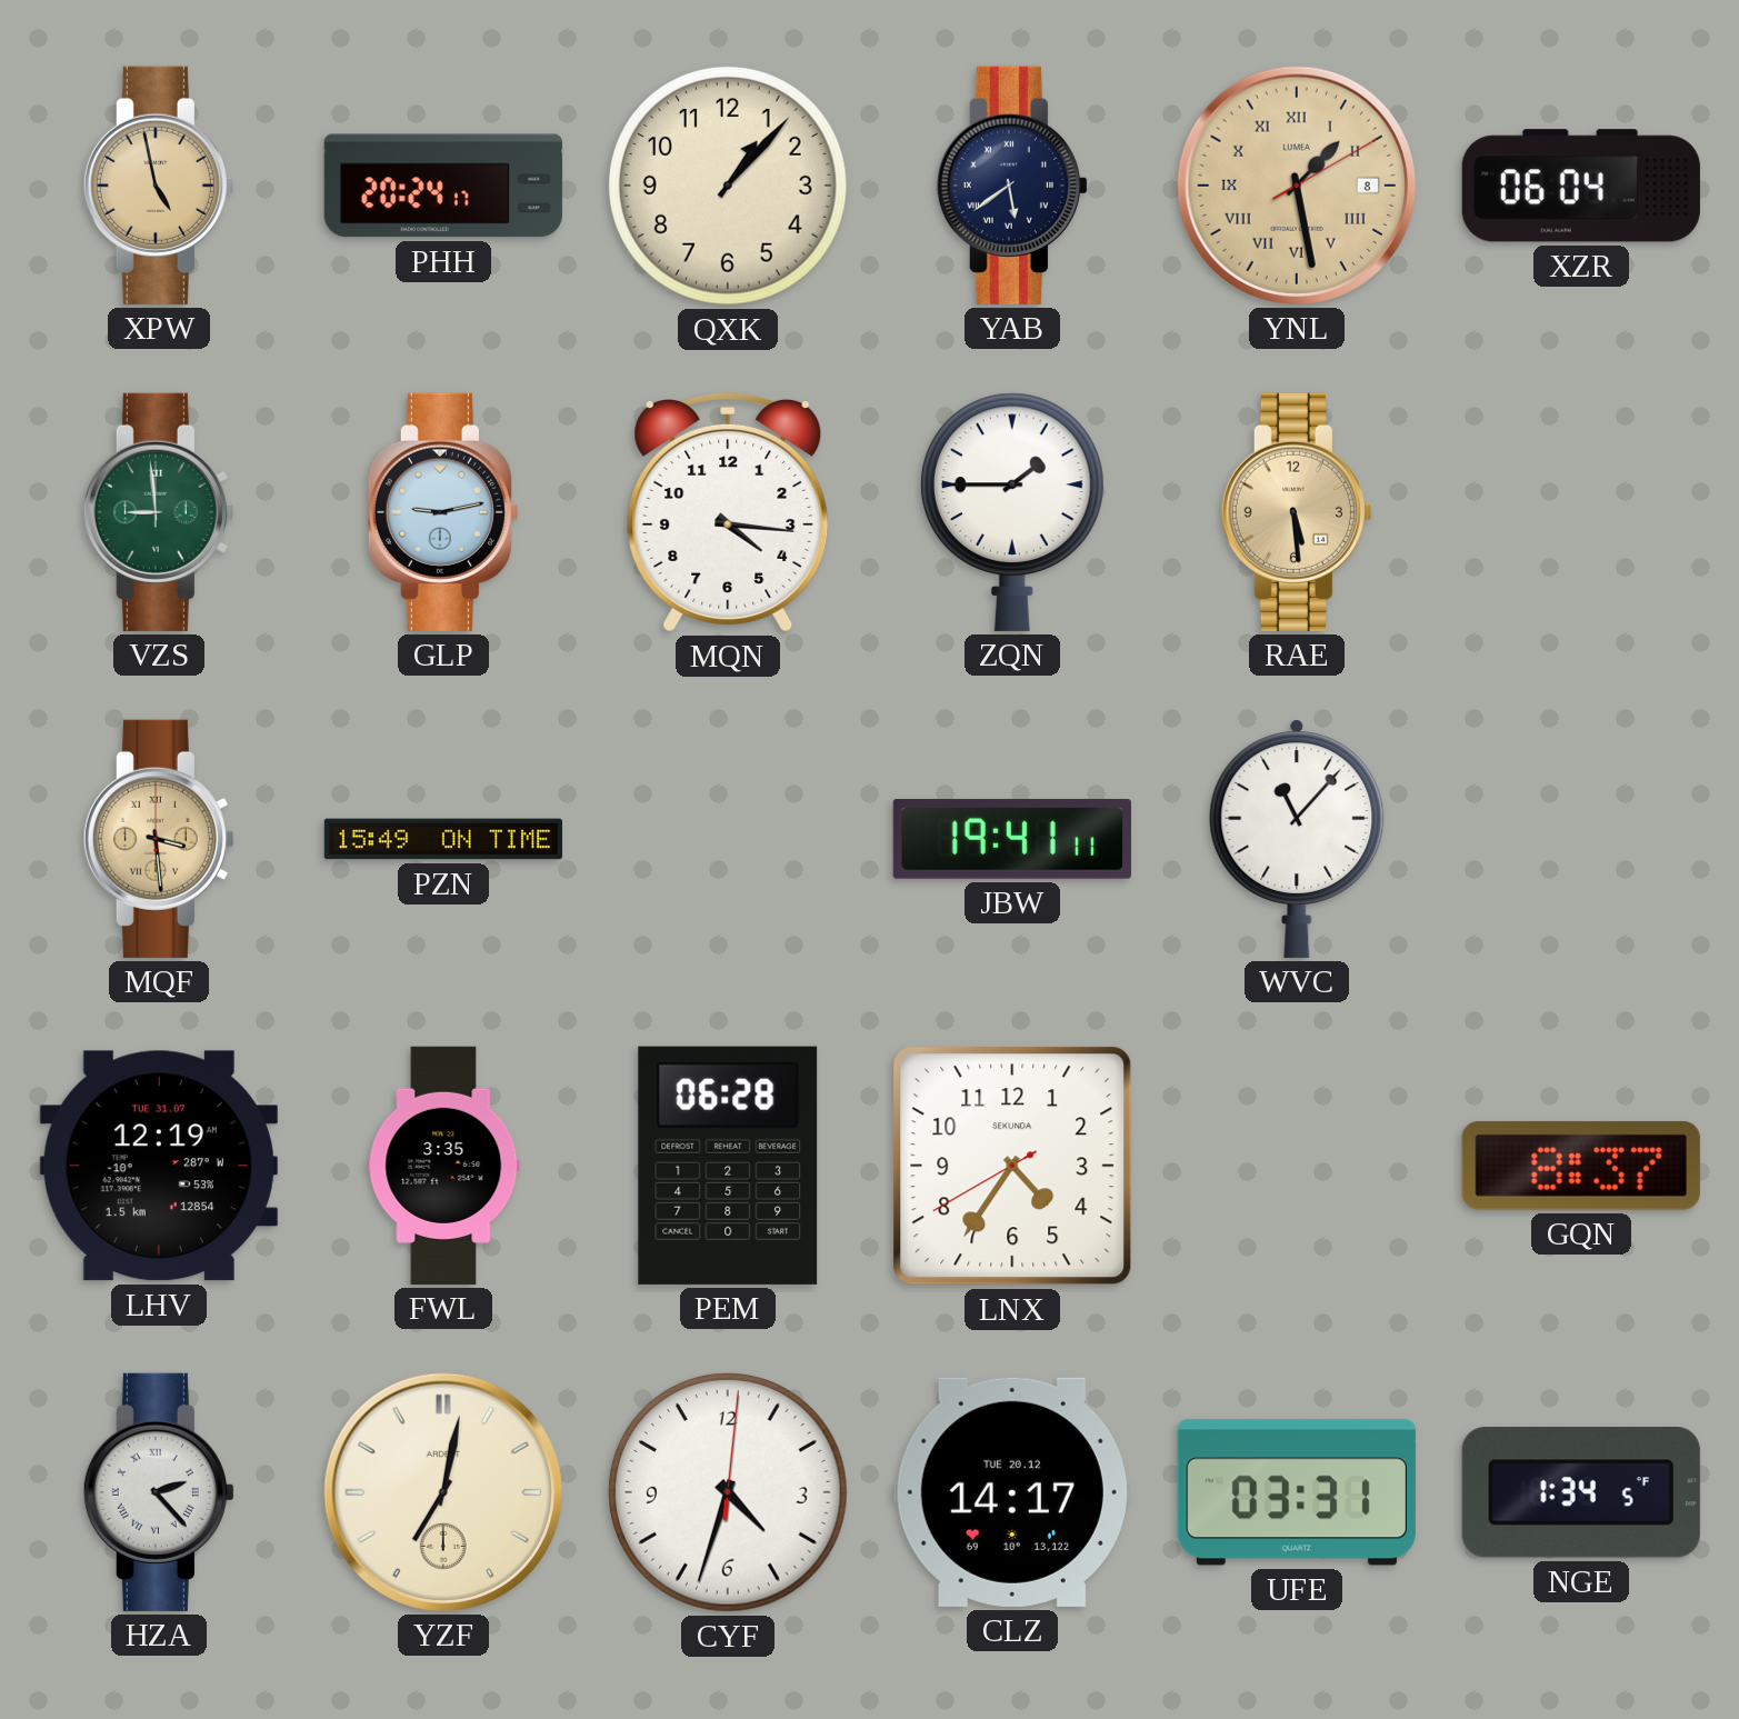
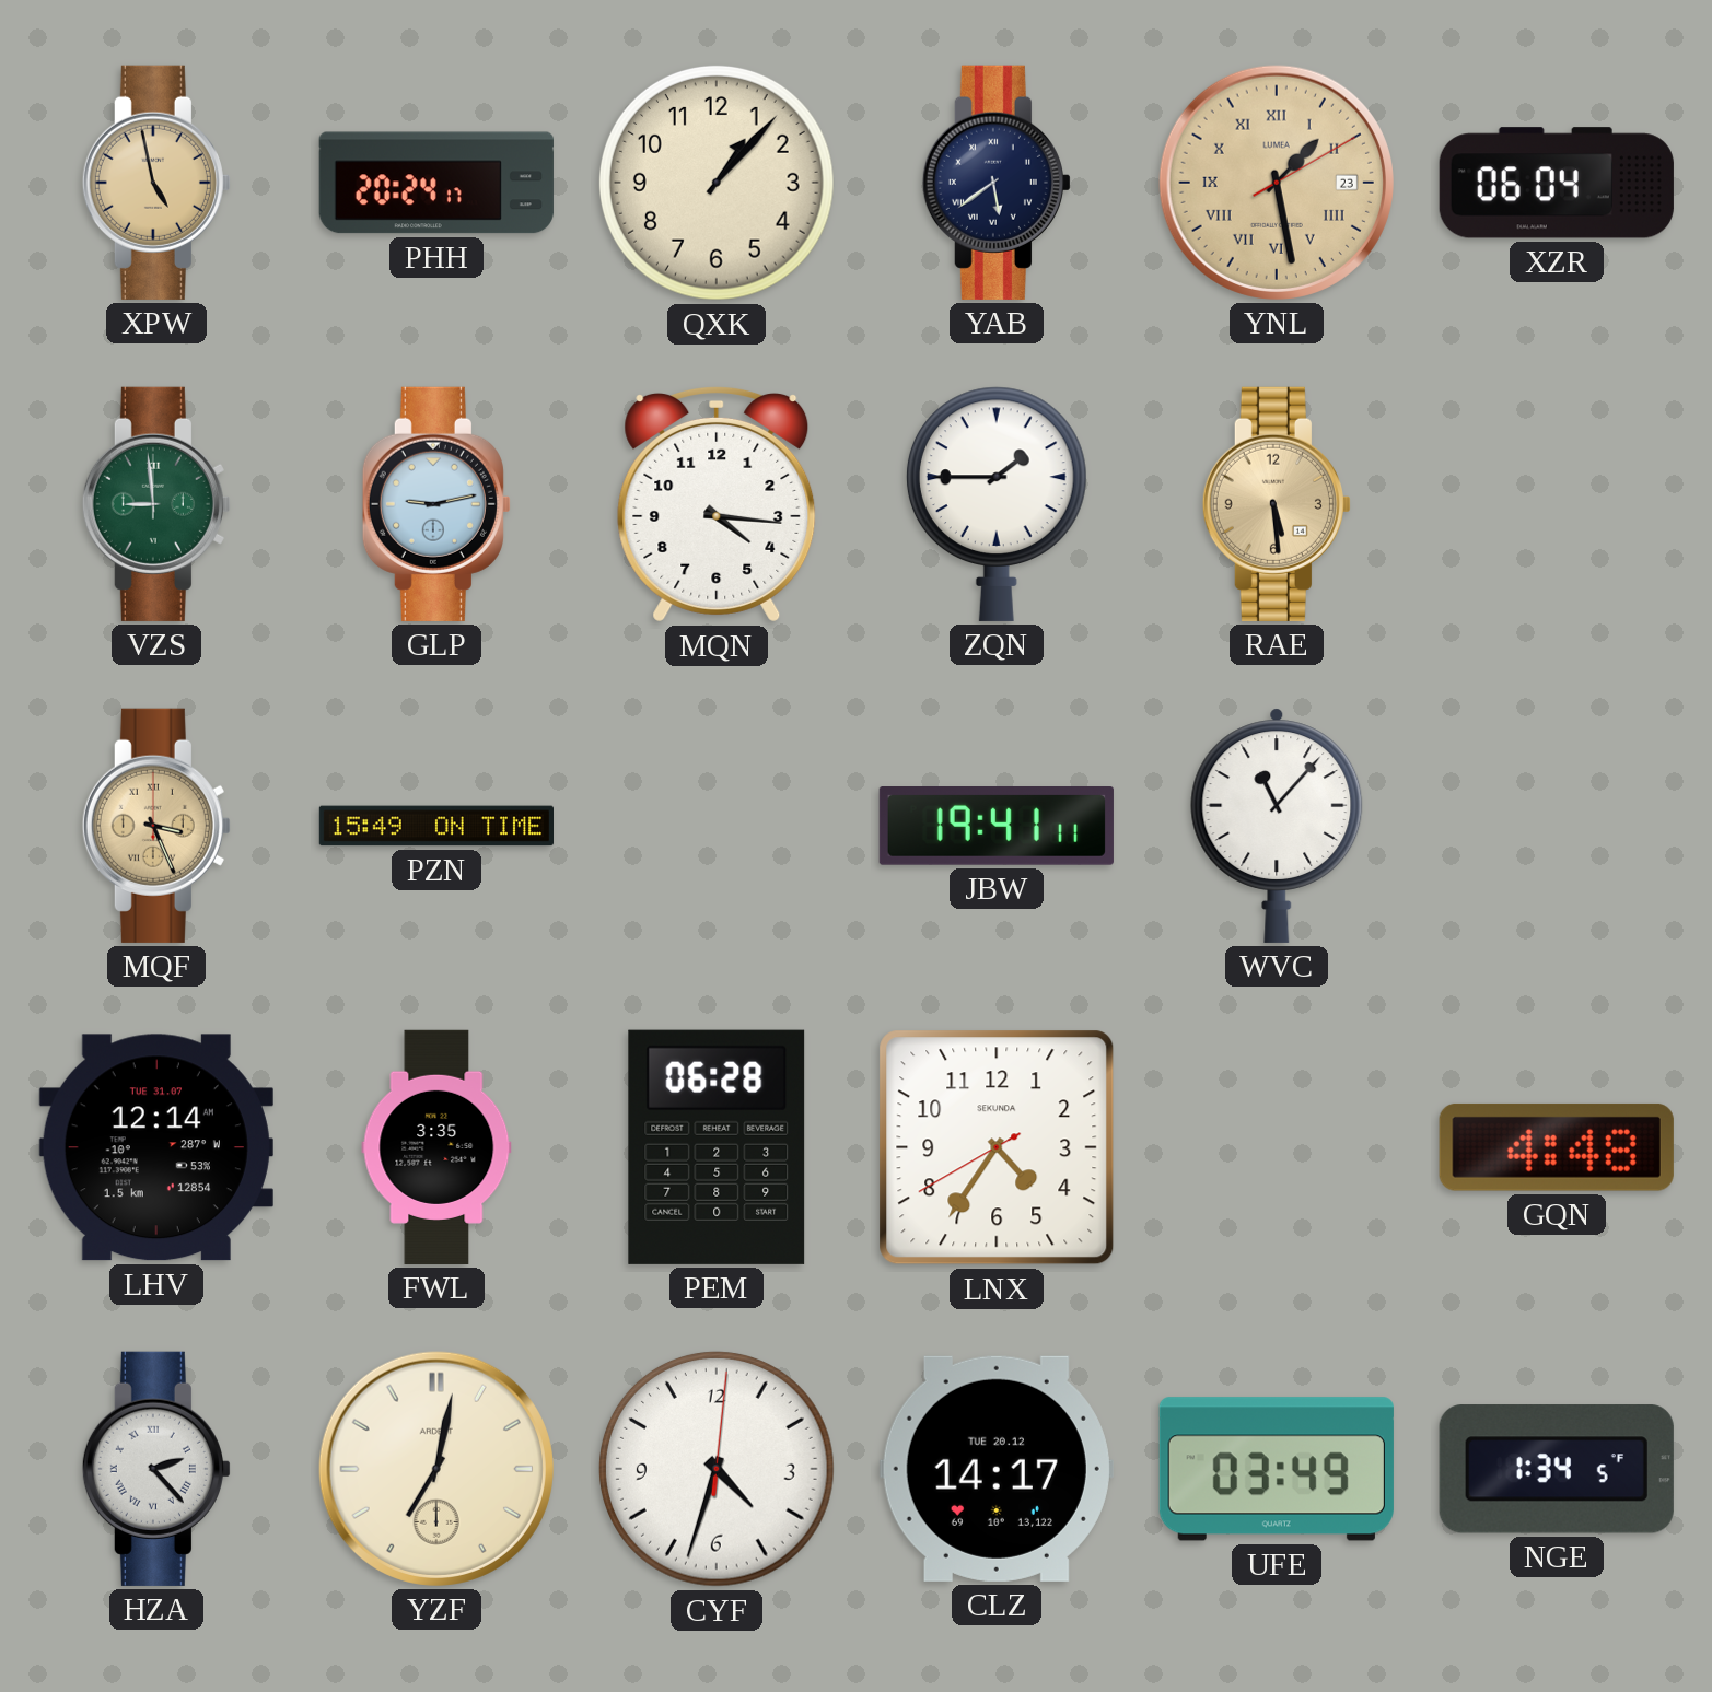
YNL date: 8 -> 23
MQF: 3:29 -> 3:26
LHV: 12:19 -> 12:14
GQN: 8:37 -> 4:48
UFE: 03:31 -> 03:49
